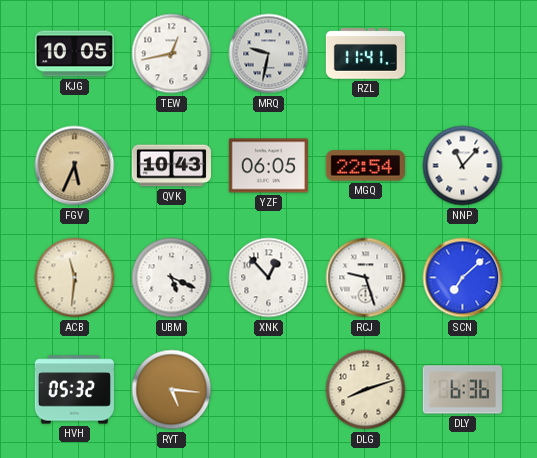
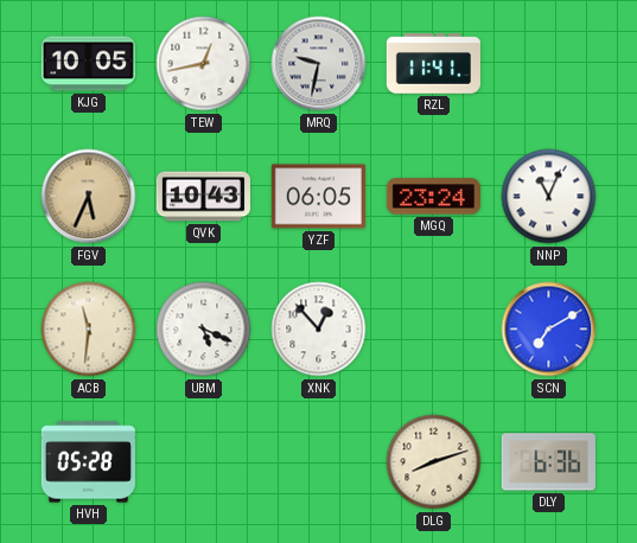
MGQ: 22:54 -> 23:24
NNP: 11:07 -> 11:04
RCJ: 9:27 -> none
SCN: 7:08 -> 7:10
HVH: 05:32 -> 05:28
RYT: 5:16 -> none
